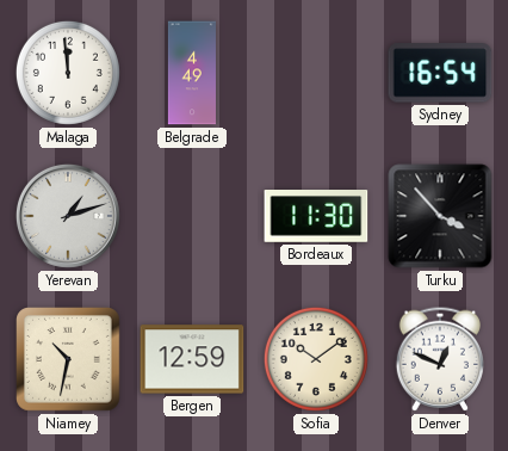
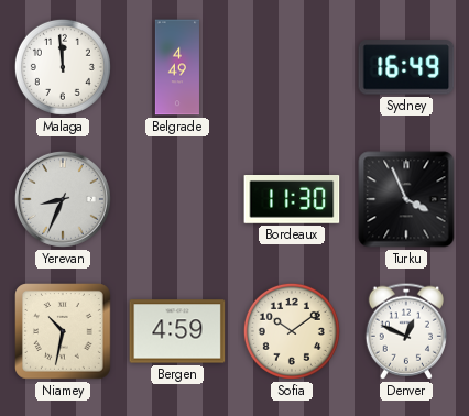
Sydney: 16:54 -> 16:49
Yerevan: 1:12 -> 8:34
Turku: 3:53 -> 3:56
Bergen: 12:59 -> 4:59
